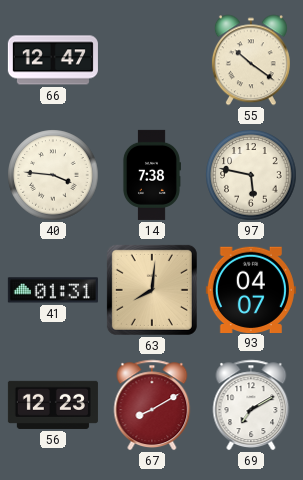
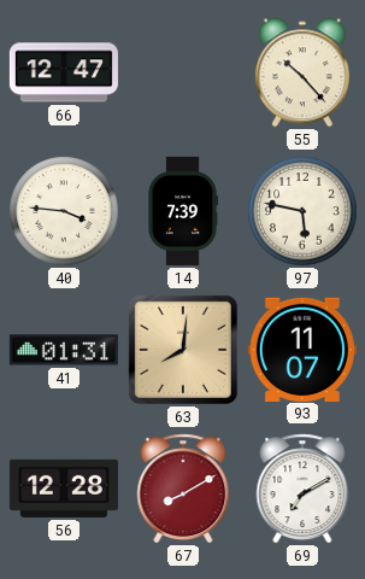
55: 10:21 -> 10:23
14: 7:38 -> 7:39
93: 04:07 -> 11:07
56: 12:23 -> 12:28
